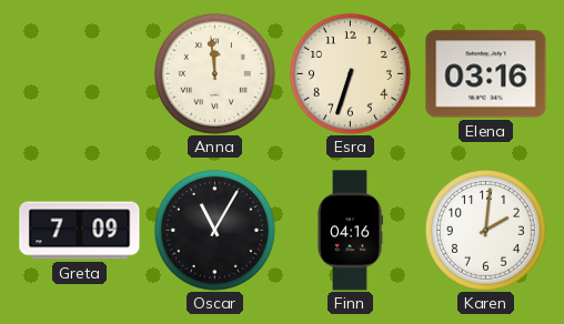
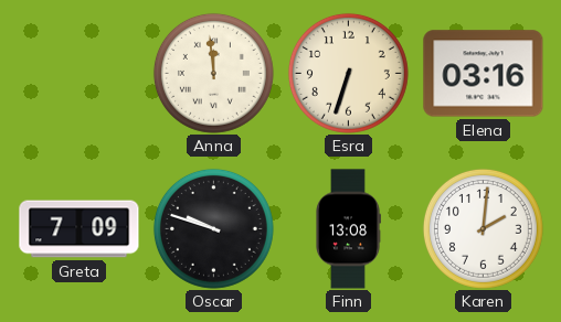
Oscar: 11:05 -> 9:48
Finn: 04:16 -> 13:08
